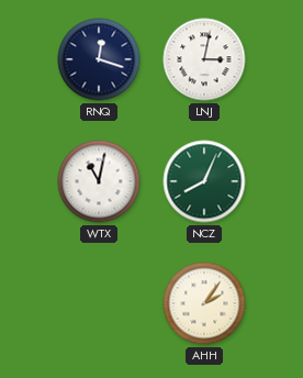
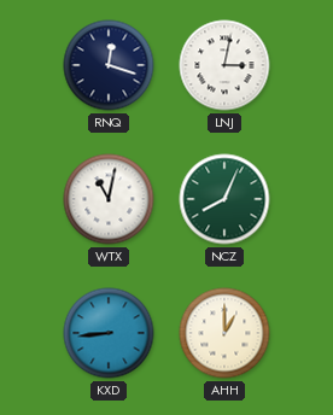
KXD: none -> 8:44
AHH: 2:06 -> 1:00
